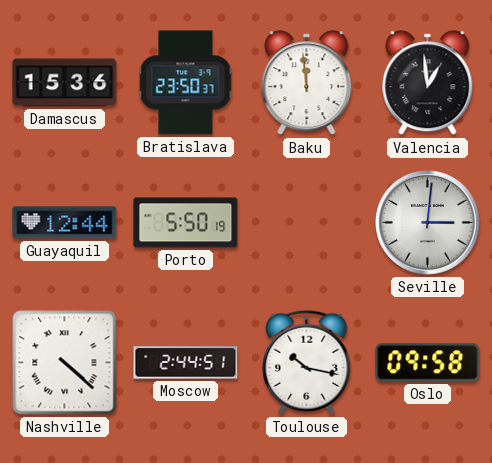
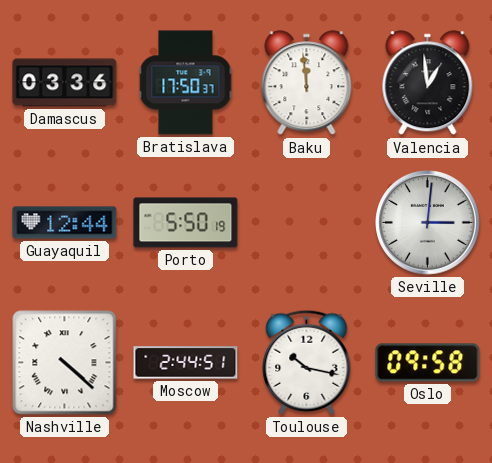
Damascus: 15:36 -> 03:36
Bratislava: 23:50 -> 17:50
